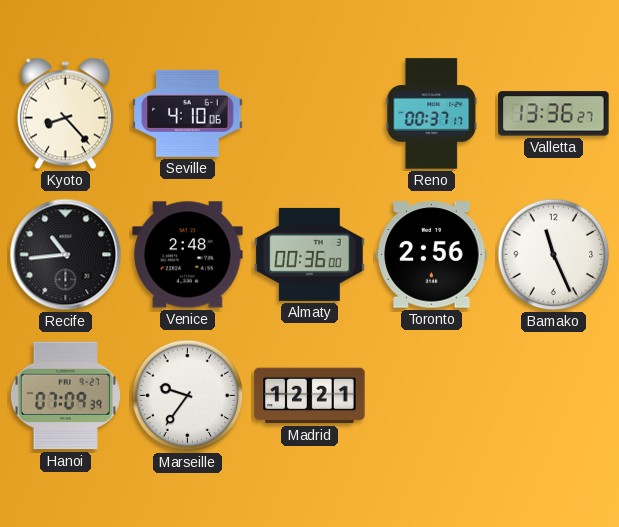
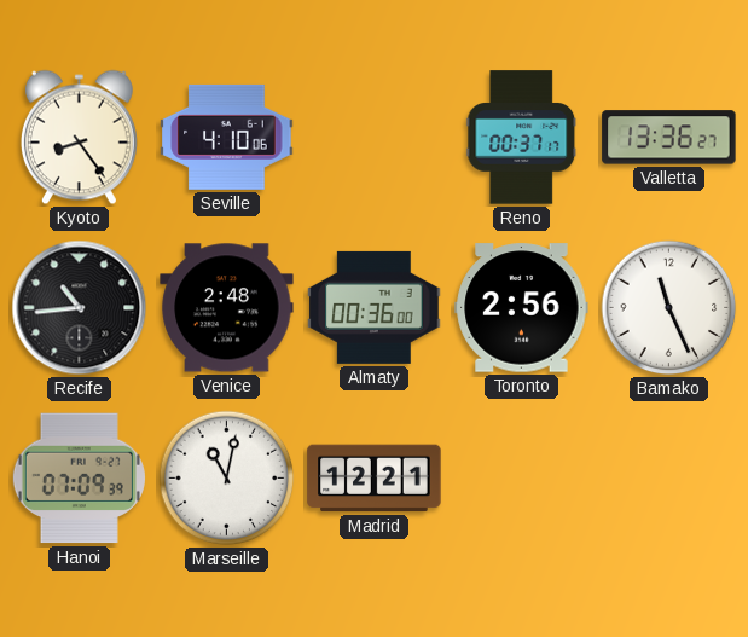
Kyoto: 8:23 -> 8:24
Marseille: 9:36 -> 11:02
